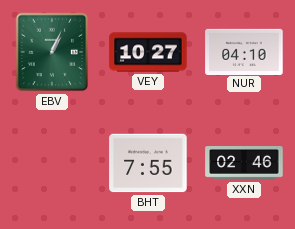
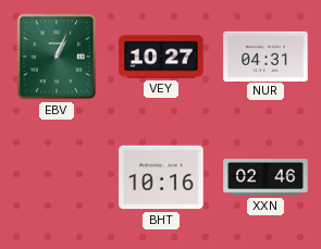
NUR: 04:10 -> 04:31
BHT: 7:55 -> 10:16
